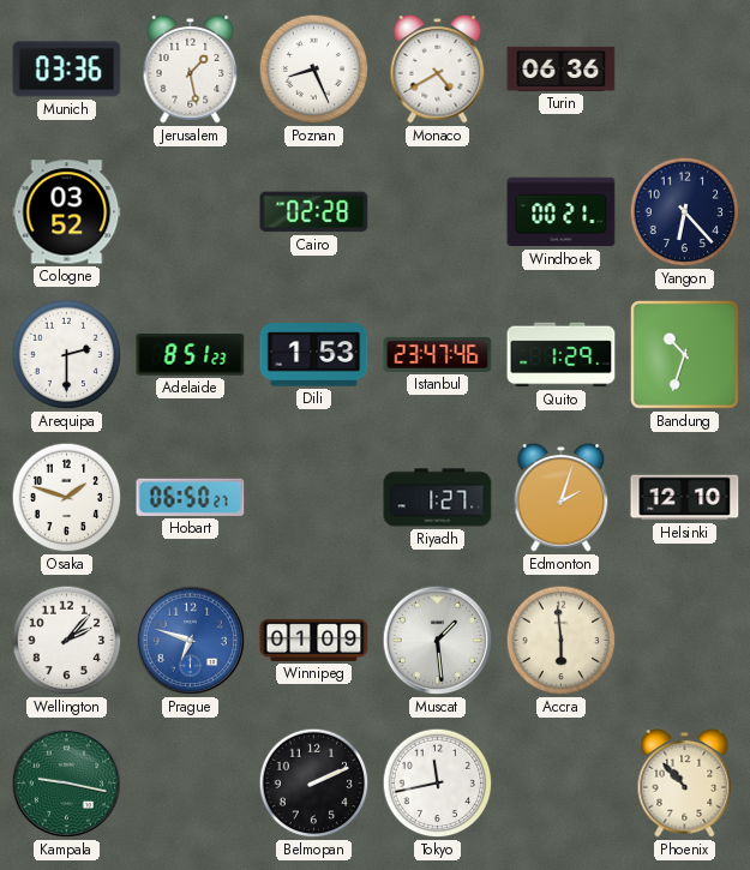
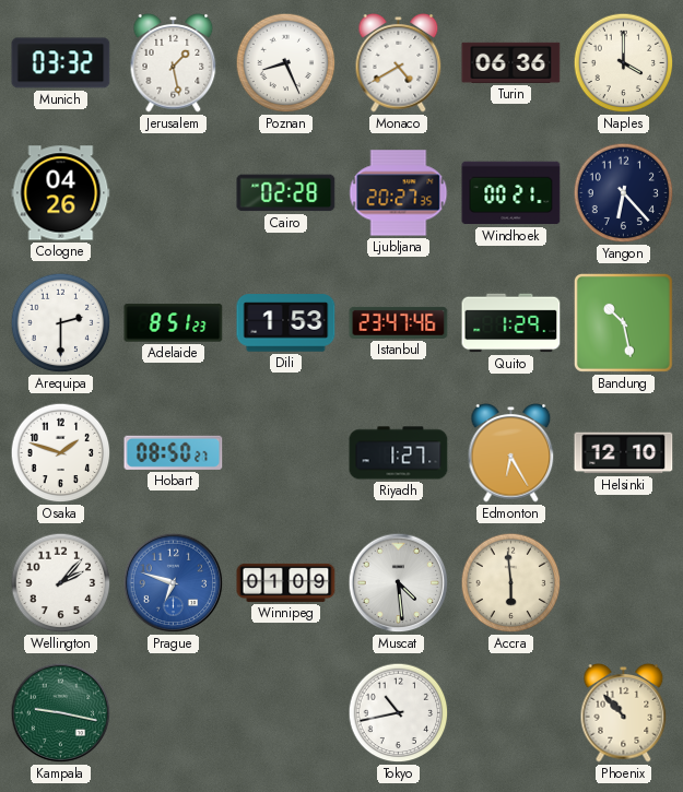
Munich: 03:36 -> 03:32
Naples: none -> 4:00
Cologne: 03:52 -> 04:26
Ljubljana: none -> 20:27
Bandung: 10:33 -> 10:28
Hobart: 06:50 -> 08:50
Edmonton: 2:03 -> 6:25
Muscat: 1:29 -> 4:29
Belmopan: 2:11 -> none
Tokyo: 11:43 -> 10:43
